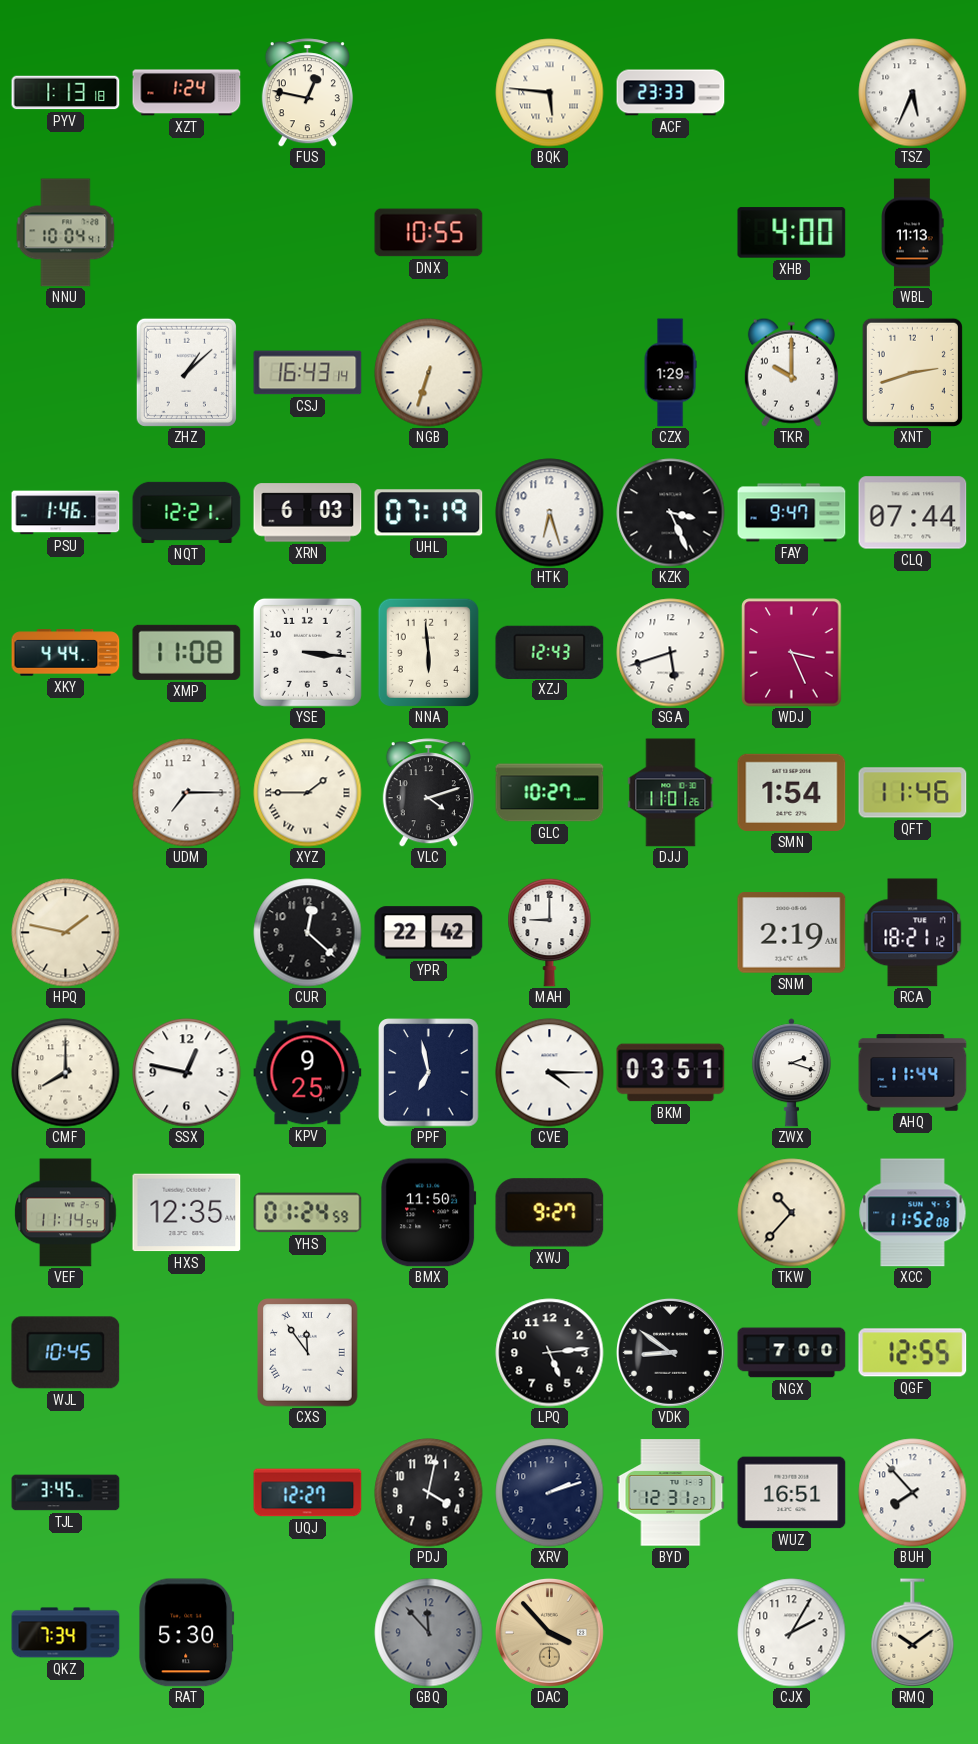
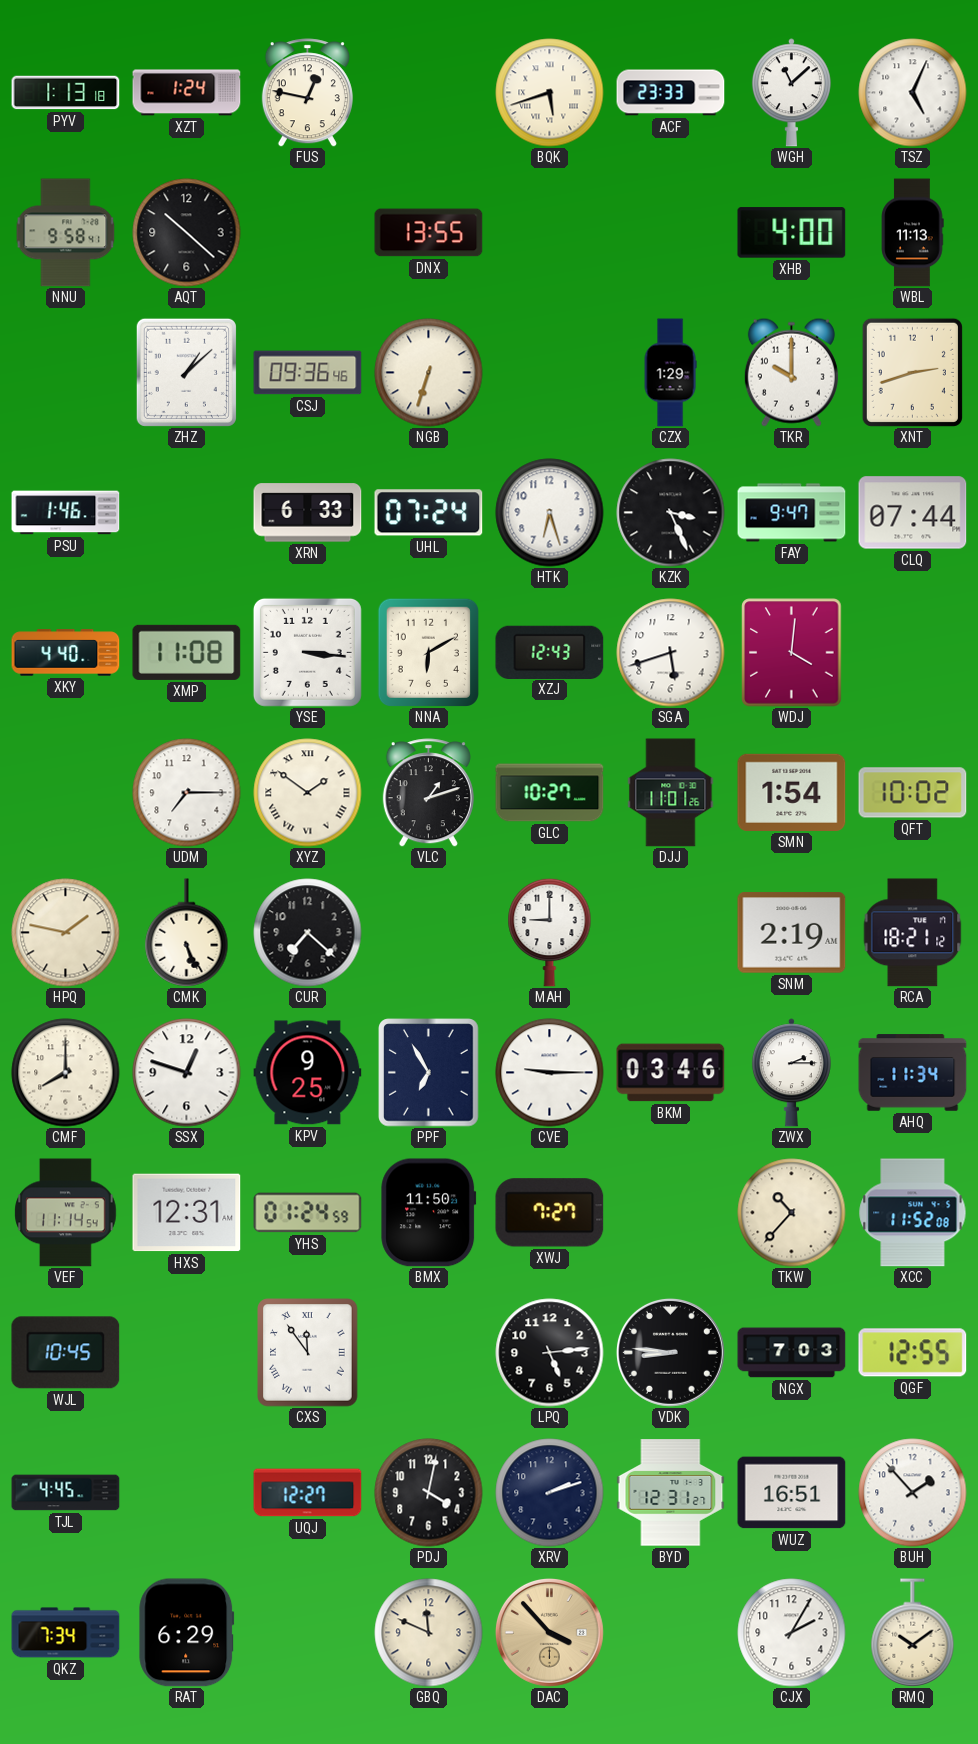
BQK: 5:46 -> 5:42
WGH: none -> 11:08
TSZ: 5:34 -> 5:04
NNU: 10:04 -> 9:58
AQT: none -> 10:22
DNX: 10:55 -> 13:55
CSJ: 16:43 -> 09:36
NQT: 12:21 -> none
XRN: 6:03 -> 6:33
UHL: 07:19 -> 07:24
XKY: 4:44 -> 4:40
NNA: 5:59 -> 6:10
WDJ: 3:26 -> 4:01
XYZ: 1:45 -> 1:51
VLC: 4:12 -> 1:12
QFT: 11:46 -> 10:02
CMK: none -> 5:26
CUR: 12:22 -> 7:22
YPR: 22:42 -> none
SSX: 12:47 -> 12:48
PPF: 6:58 -> 6:55
CVE: 4:15 -> 9:15
BKM: 03:51 -> 03:46
ZWX: 2:18 -> 2:15
AHQ: 11:44 -> 11:34
HXS: 12:35 -> 12:31
XWJ: 9:27 -> 7:27
VDK: 8:51 -> 8:46
NGX: 7:00 -> 7:03
TJL: 3:45 -> 4:45
BUH: 7:53 -> 1:53
RAT: 5:30 -> 6:29
GBQ: 11:53 -> 11:49
GBQ dial: grey -> cream
